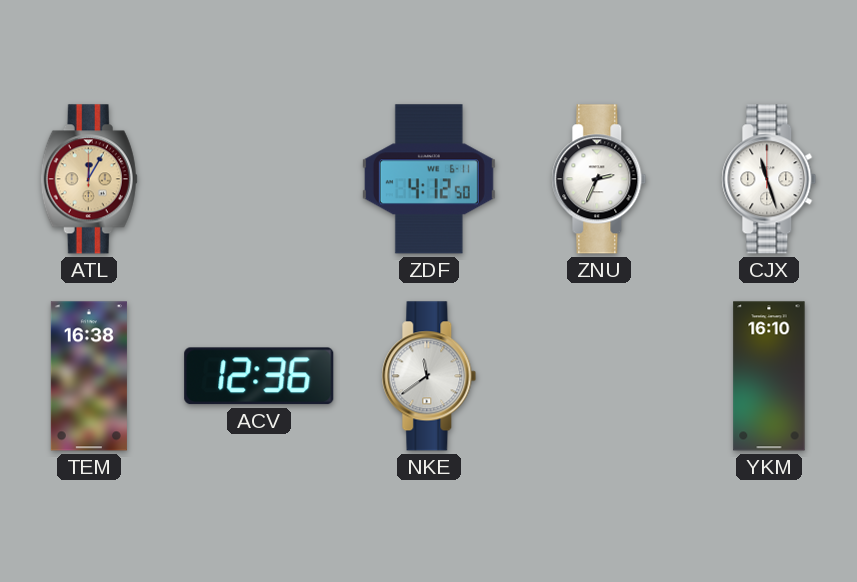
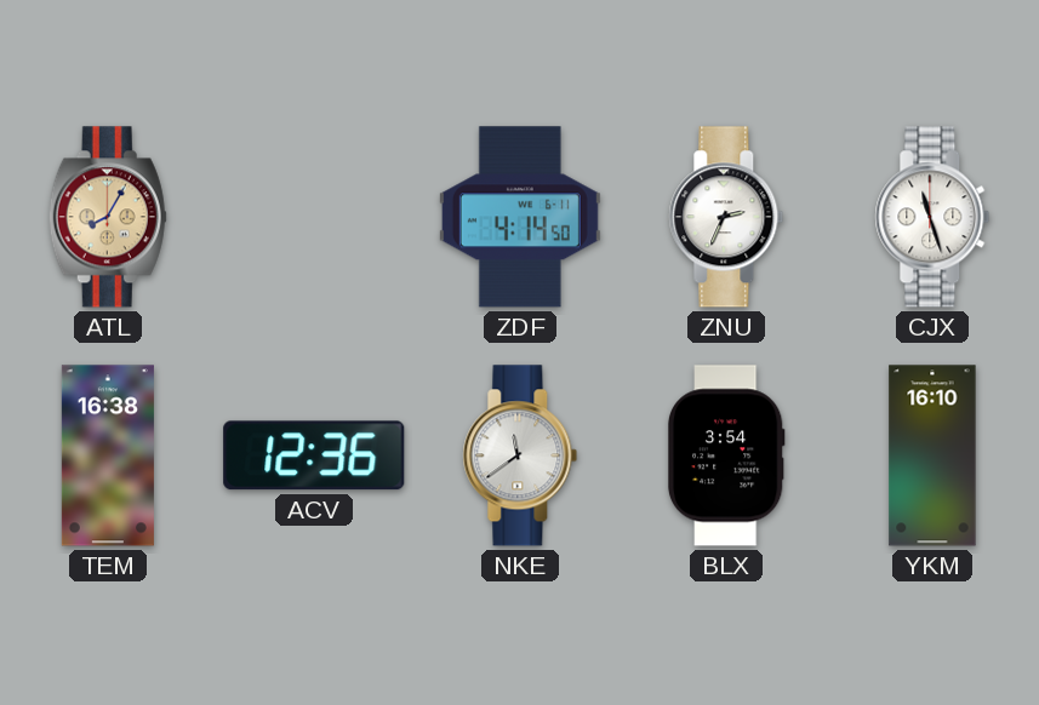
ATL: 12:05 -> 8:05
ZDF: 4:12 -> 4:14
BLX: none -> 3:54
